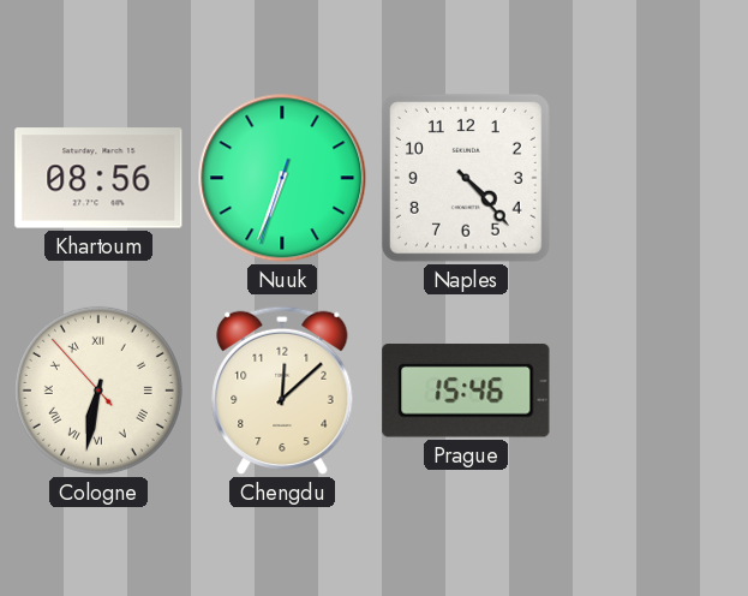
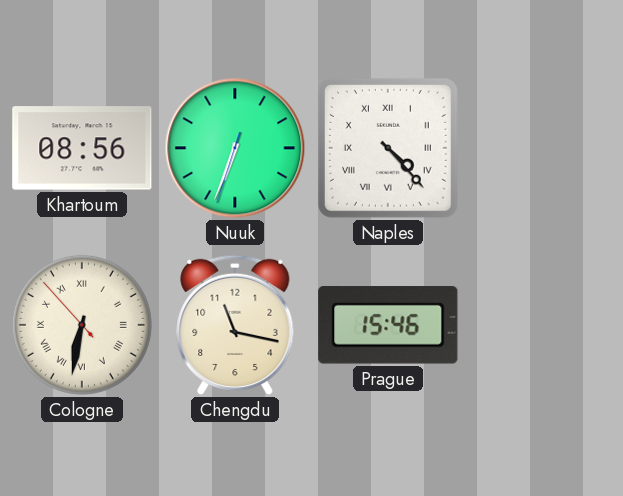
Naples numerals: Arabic -> Roman
Chengdu: 12:08 -> 11:17
